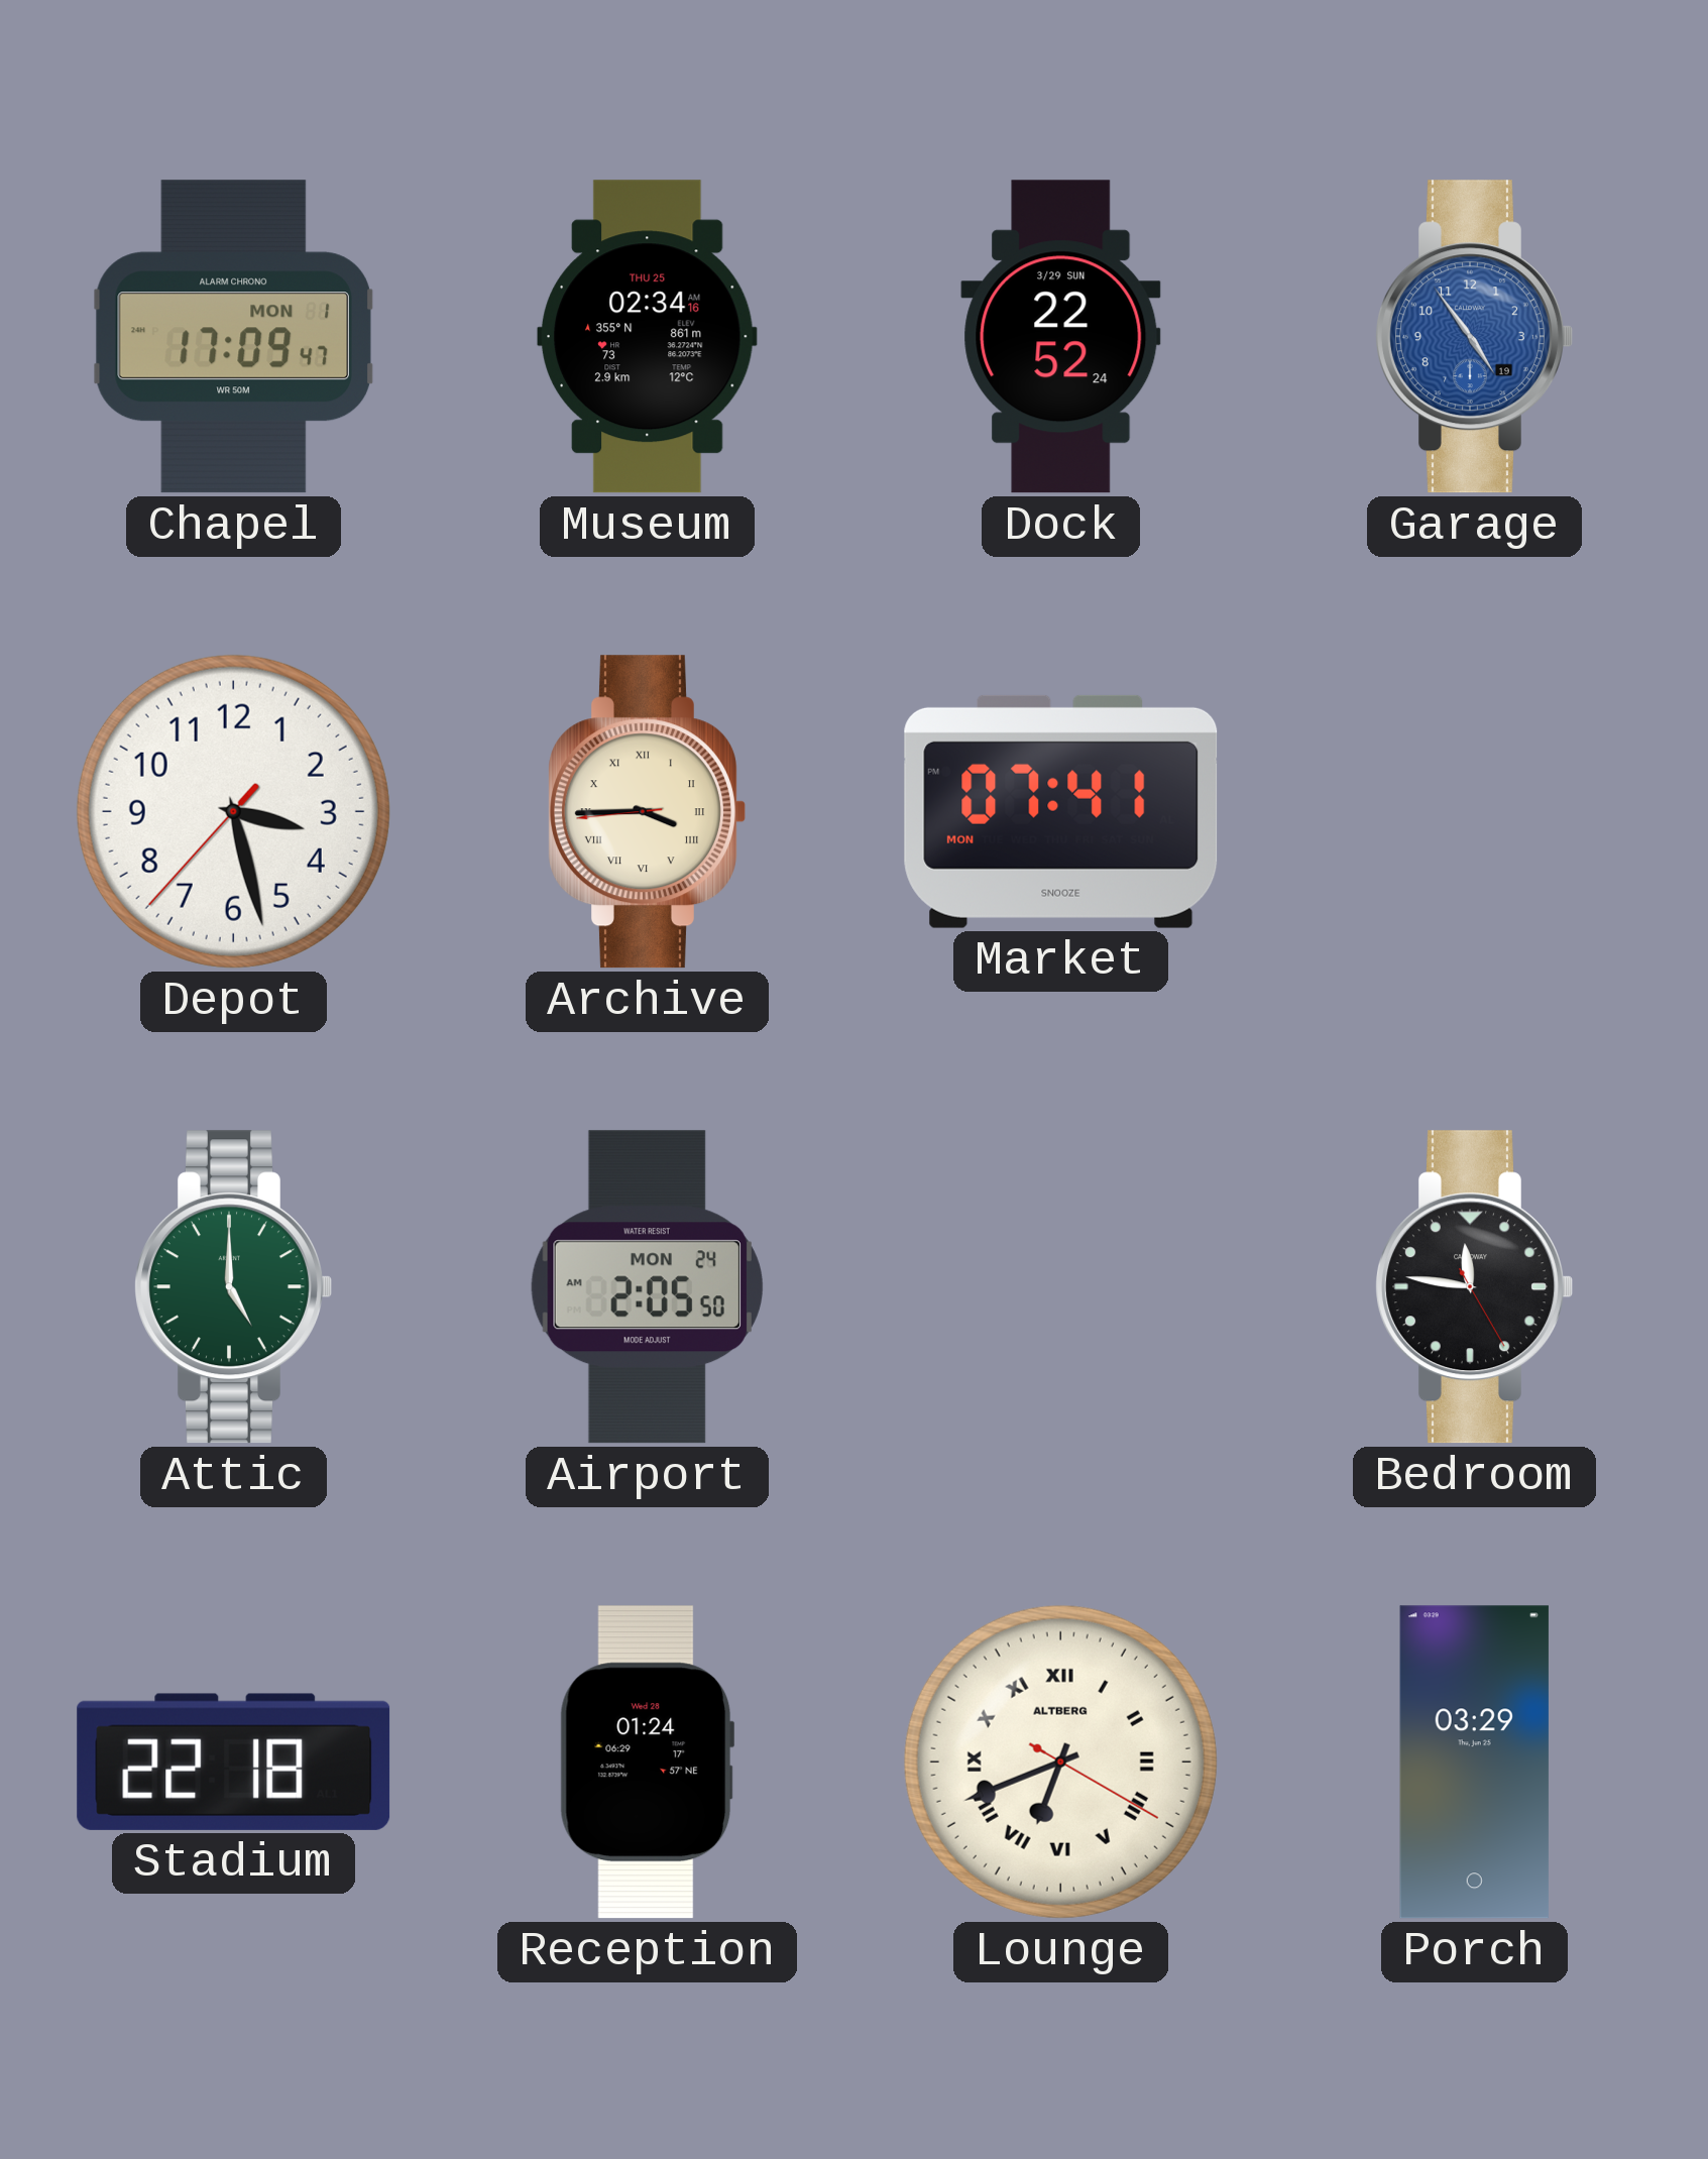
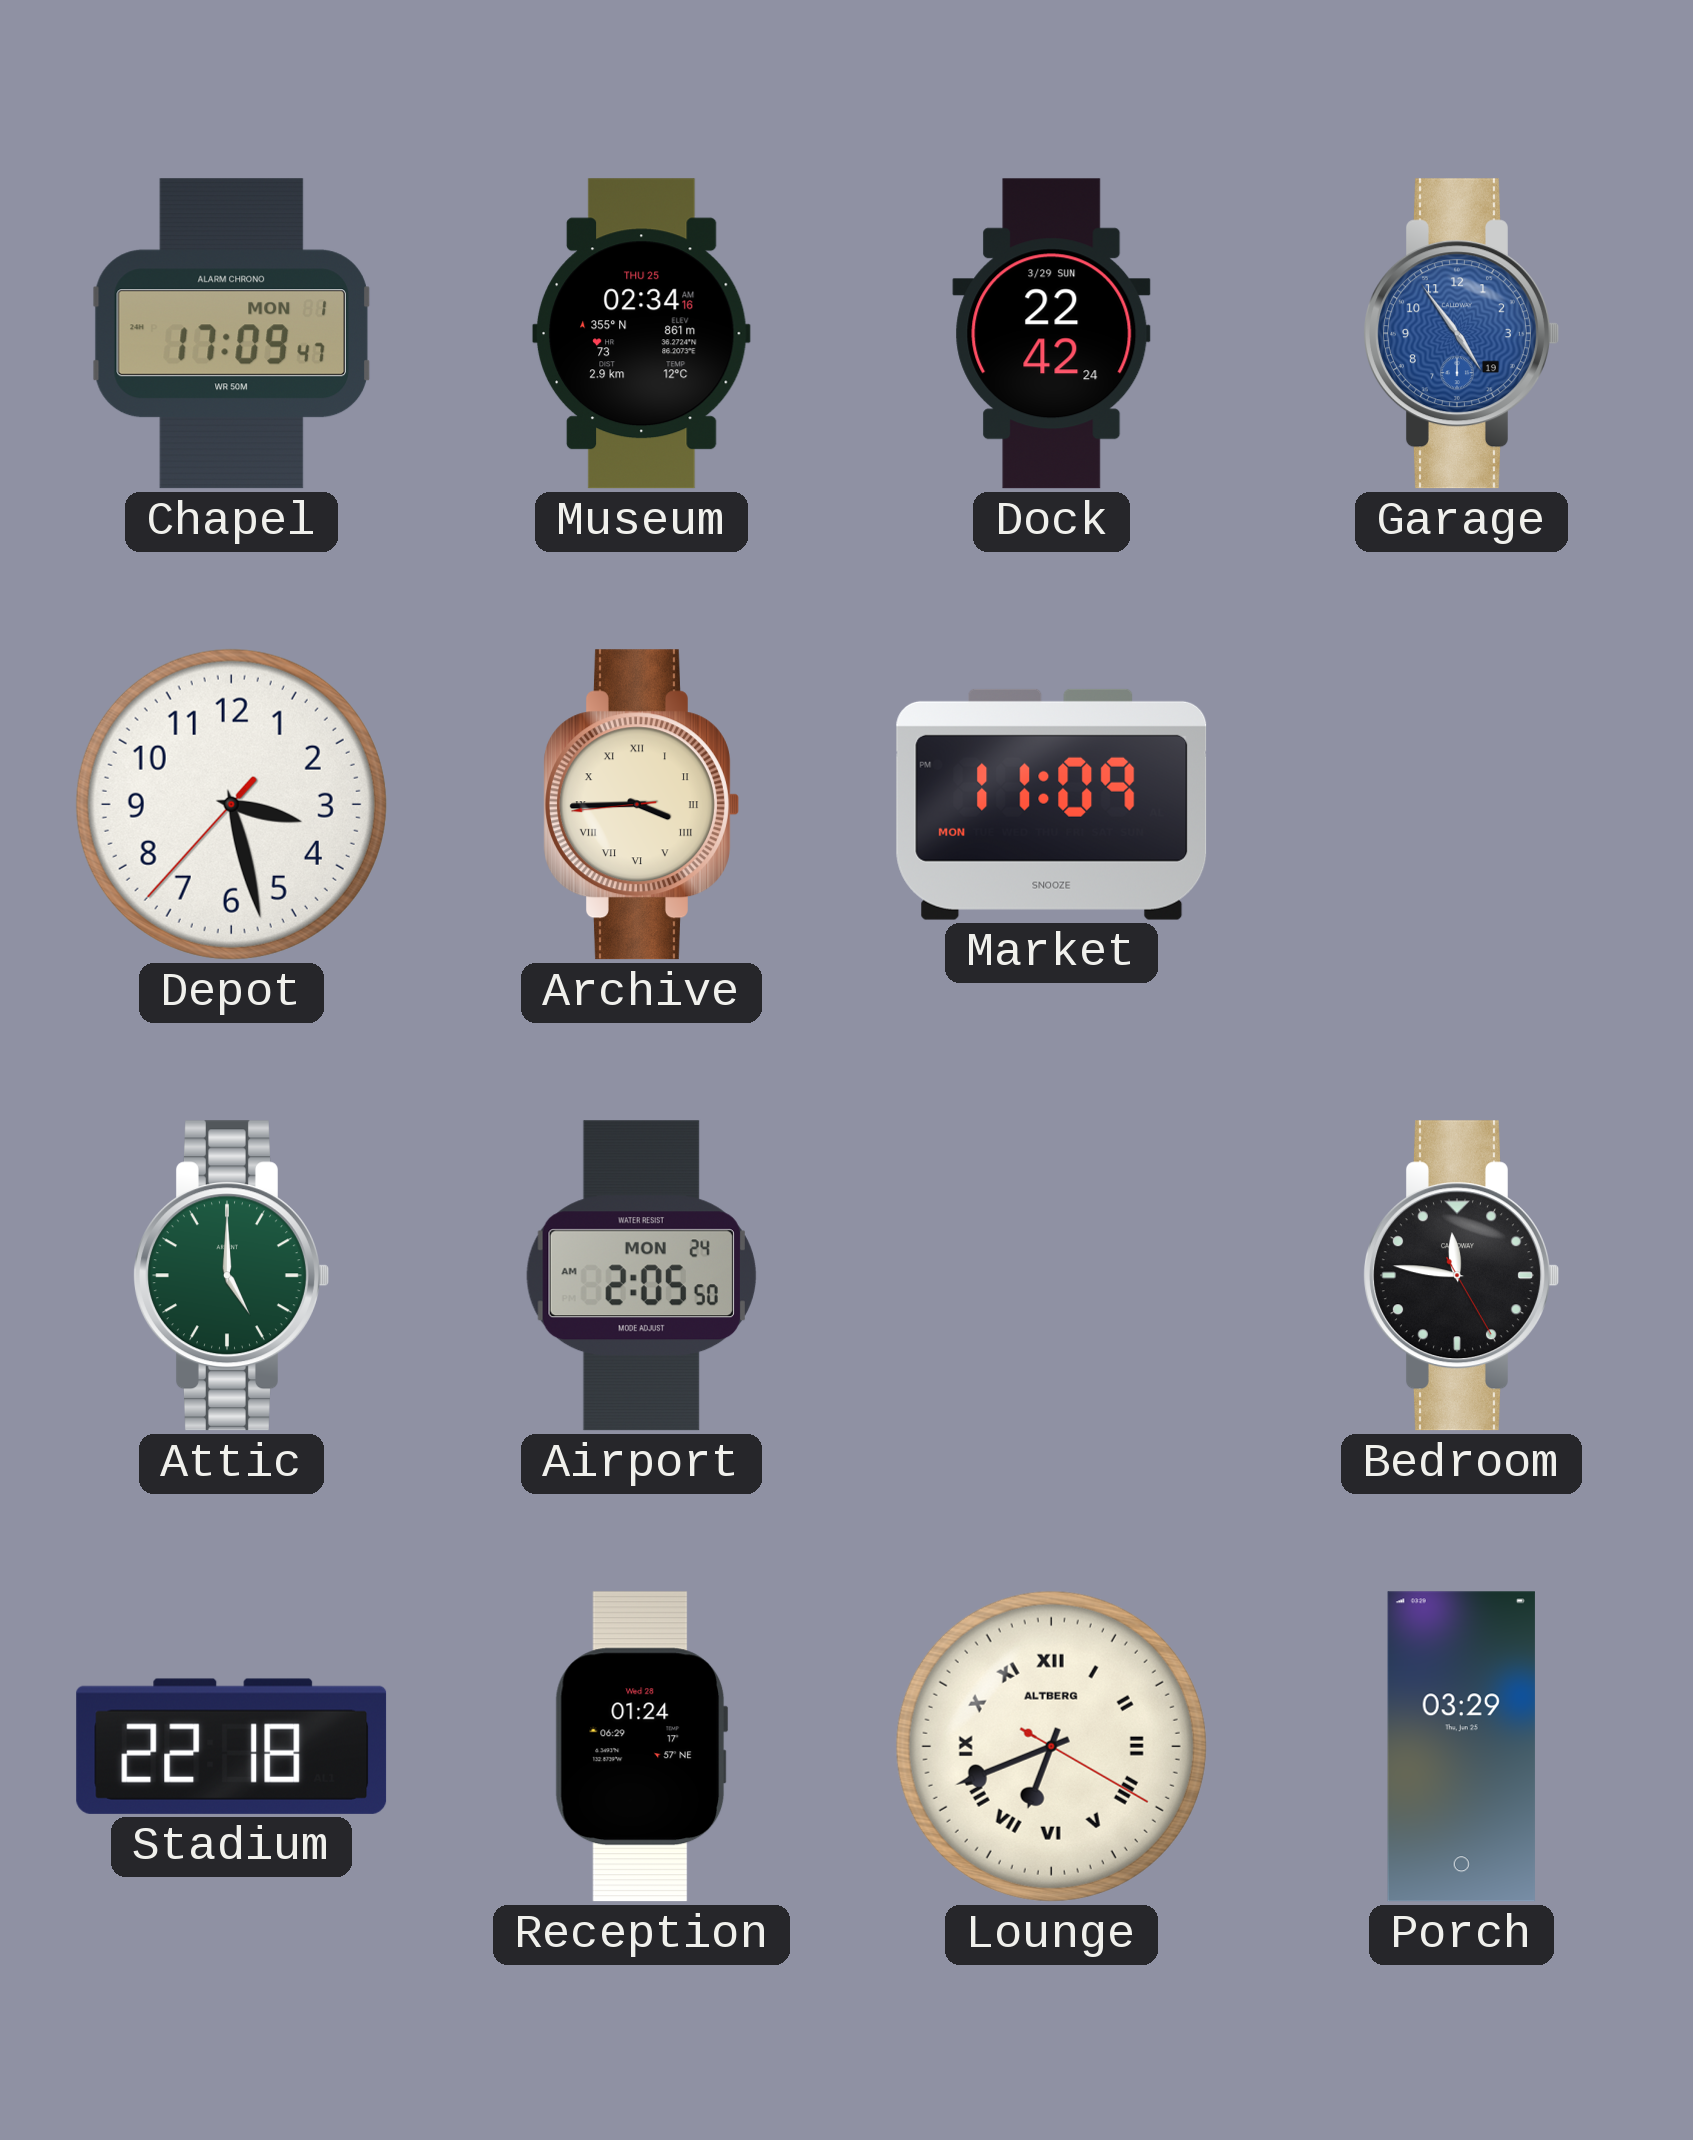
Dock: 22:52 -> 22:42
Market: 07:41 -> 11:09
